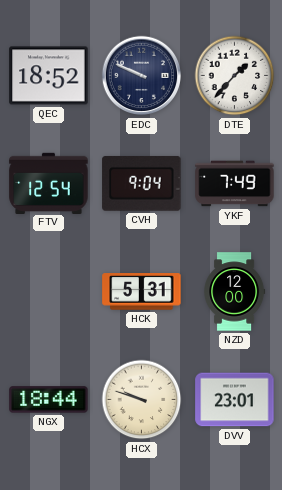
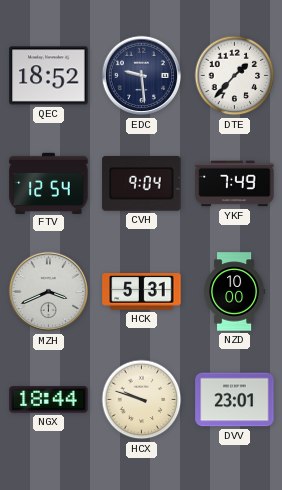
EDC: 9:49 -> 9:29
MZH: none -> 3:41
NZD: 12:00 -> 10:00
